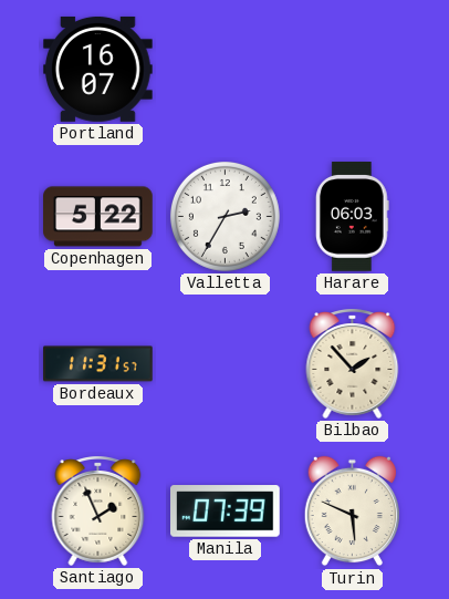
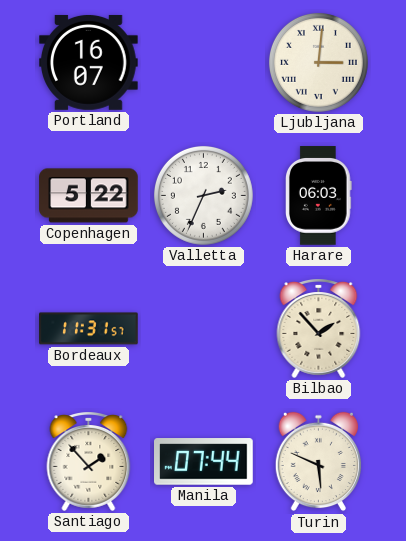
Ljubljana: none -> 3:01
Valletta: 2:35 -> 2:34
Santiago: 1:56 -> 1:53
Manila: 07:39 -> 07:44
